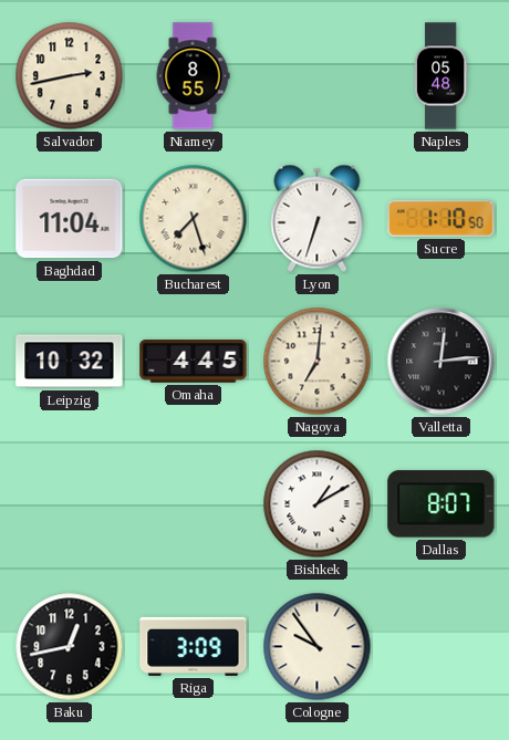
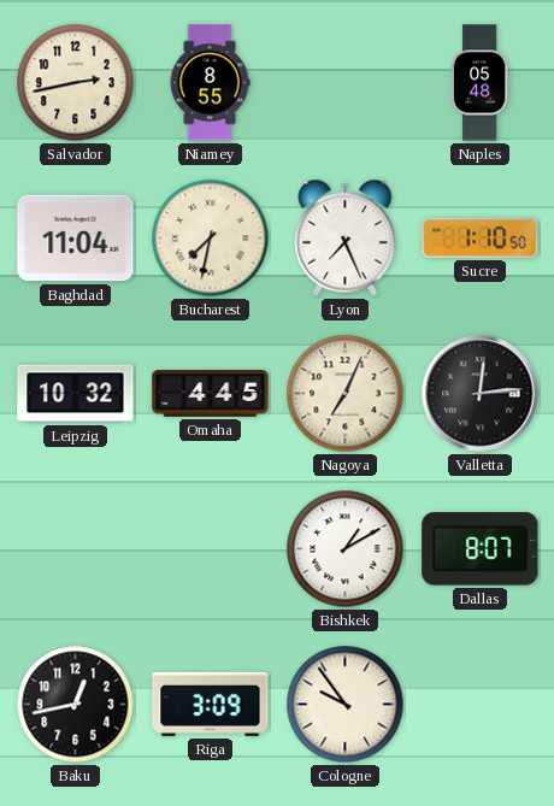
Bucharest: 7:27 -> 7:32
Lyon: 6:33 -> 7:26
Nagoya: 7:01 -> 7:04
